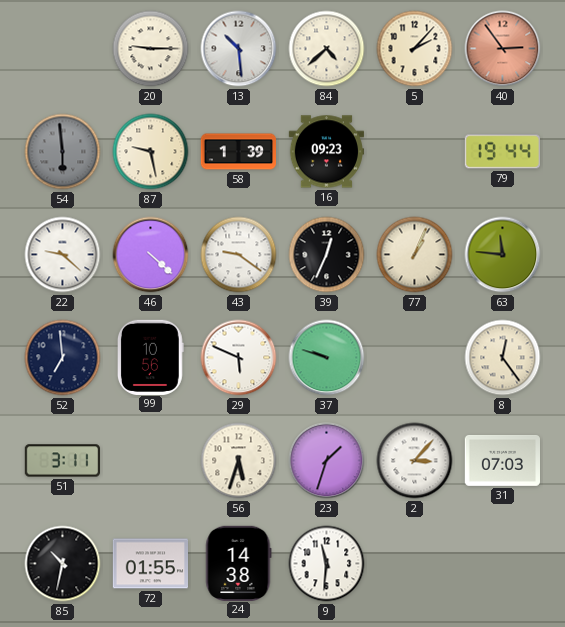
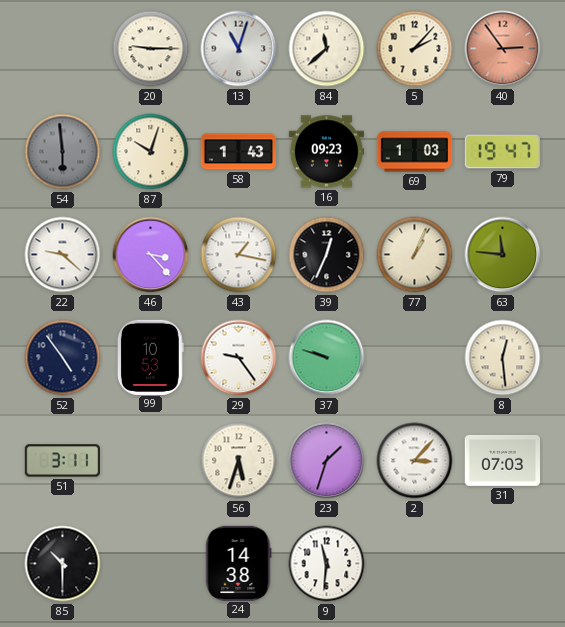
13: 10:29 -> 11:03
84: 4:38 -> 11:38
87: 9:28 -> 10:03
58: 1:39 -> 1:43
69: none -> 1:03
79: 19:44 -> 19:47
46: 4:22 -> 3:23
43: 9:21 -> 1:17
52: 6:59 -> 4:54
99: 10:56 -> 10:53
29: 5:49 -> 9:24
8: 12:24 -> 12:29
85: 10:32 -> 10:30
72: 01:55 -> none
